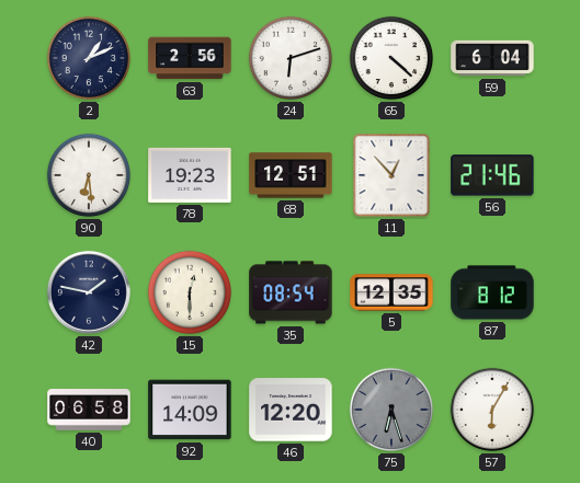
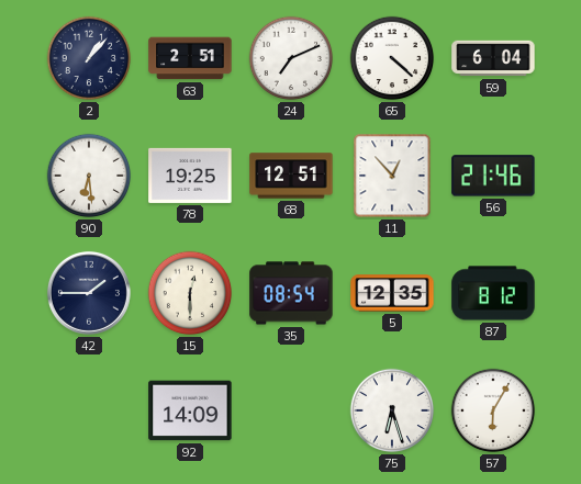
2: 1:11 -> 1:07
63: 2:56 -> 2:51
24: 6:12 -> 7:11
78: 19:23 -> 19:25
42: 1:47 -> 1:45
40: 06:58 -> none
46: 12:20 -> none
75 dial: grey -> white
